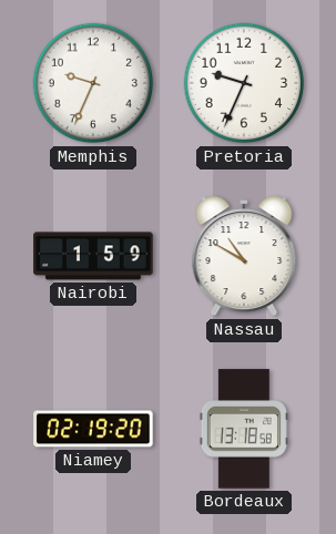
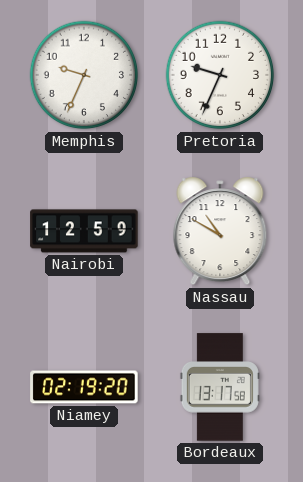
Nairobi: 1:59 -> 12:59
Bordeaux: 13:18 -> 13:17
